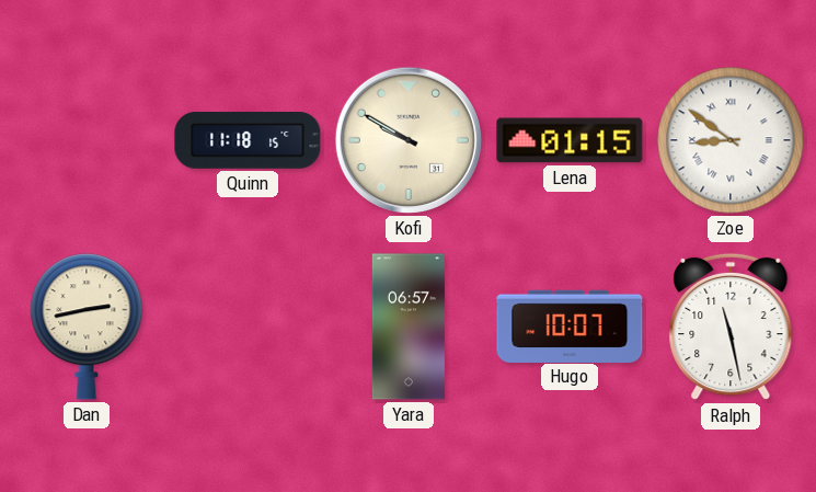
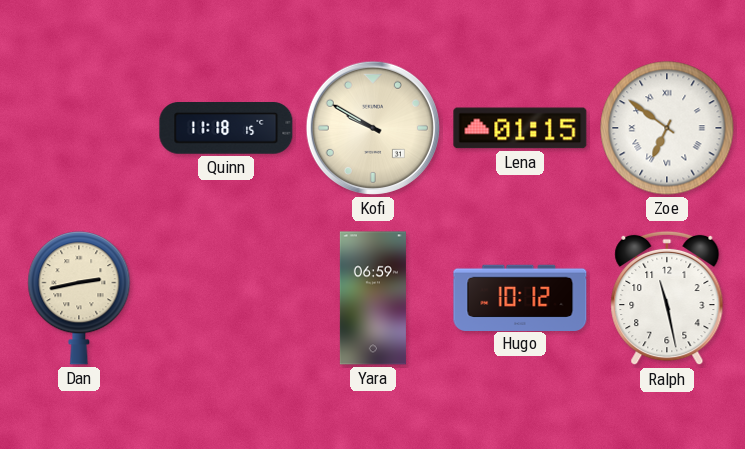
Zoe: 8:51 -> 6:51
Yara: 06:57 -> 06:59
Hugo: 10:07 -> 10:12
